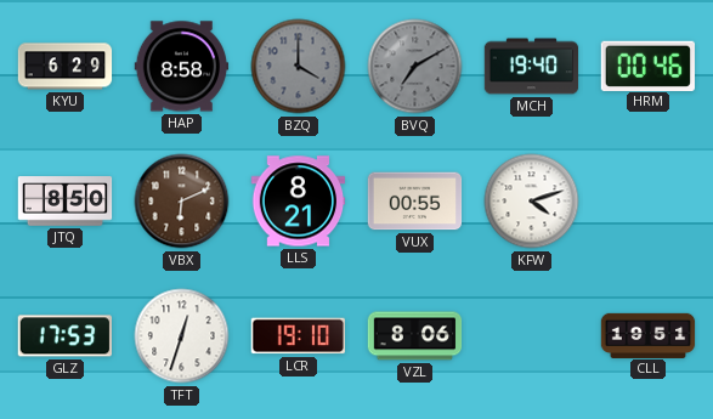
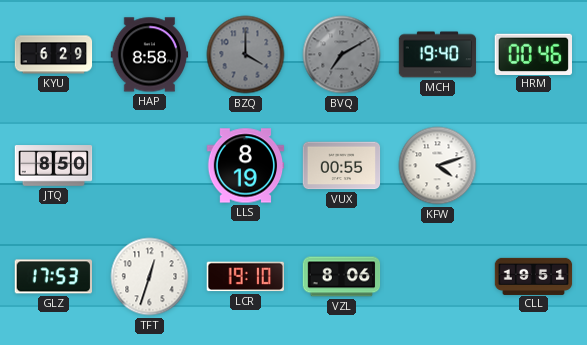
VBX: 6:11 -> none
LLS: 8:21 -> 8:19
